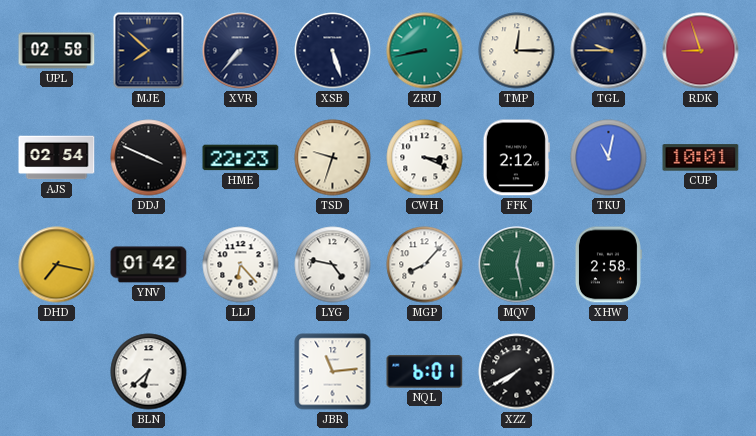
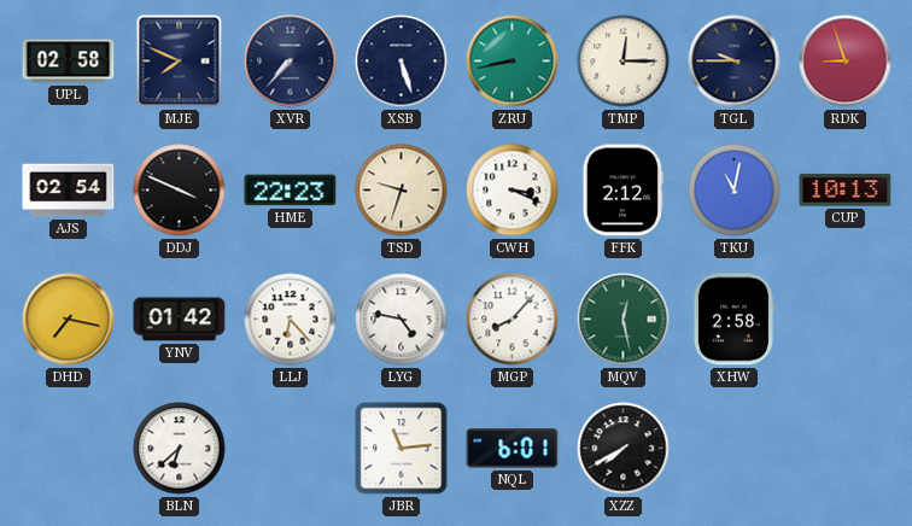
MJE: 7:52 -> 7:49
CUP: 10:01 -> 10:13
